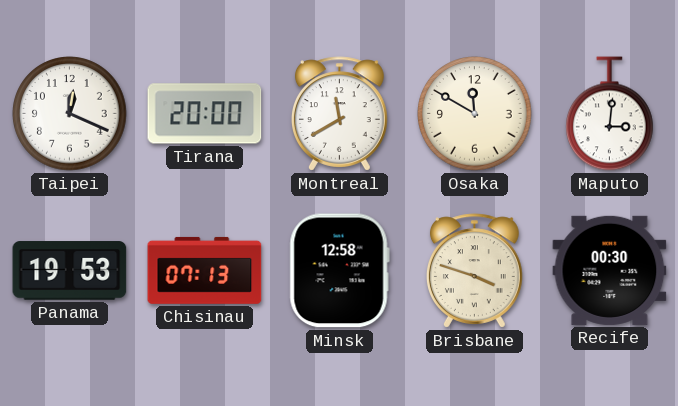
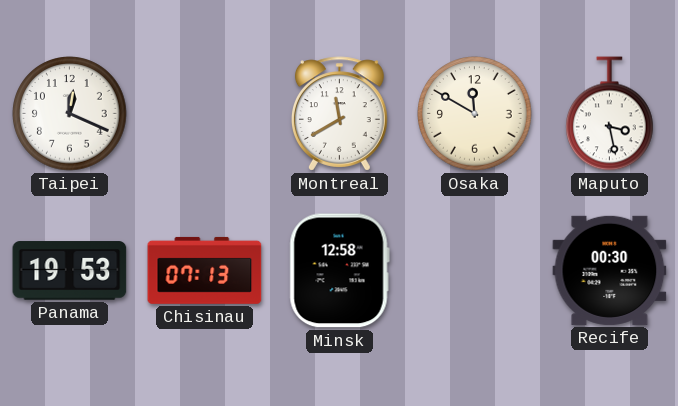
Tirana: 20:00 -> none
Maputo: 3:01 -> 3:28
Brisbane: 3:48 -> none
